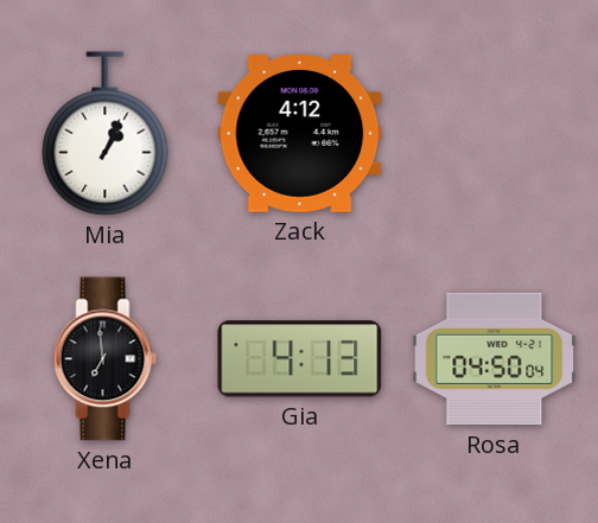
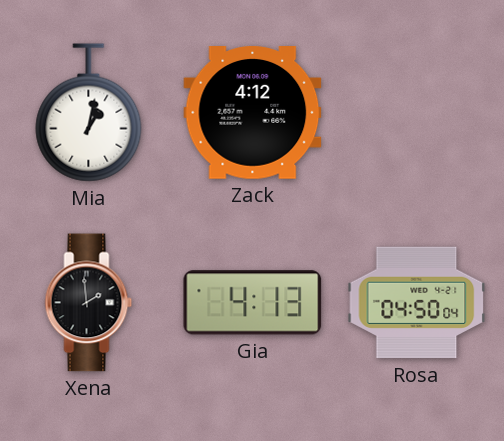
Mia: 1:04 -> 1:02
Xena: 6:59 -> 1:59
